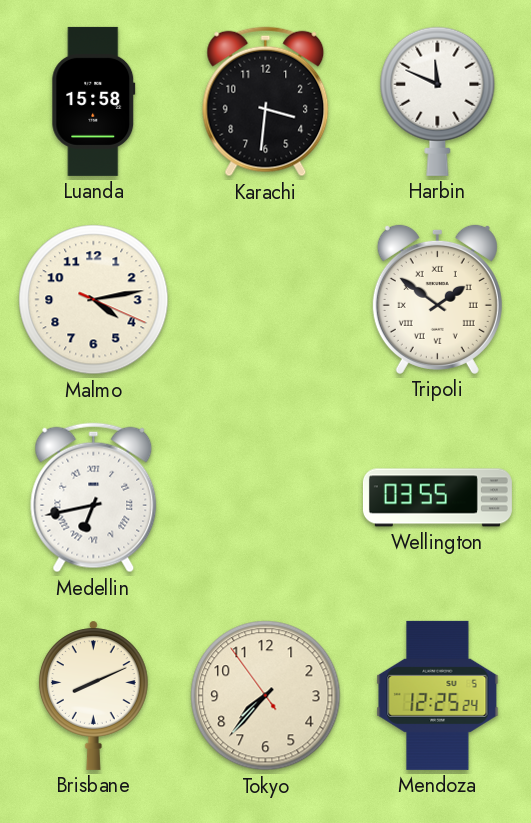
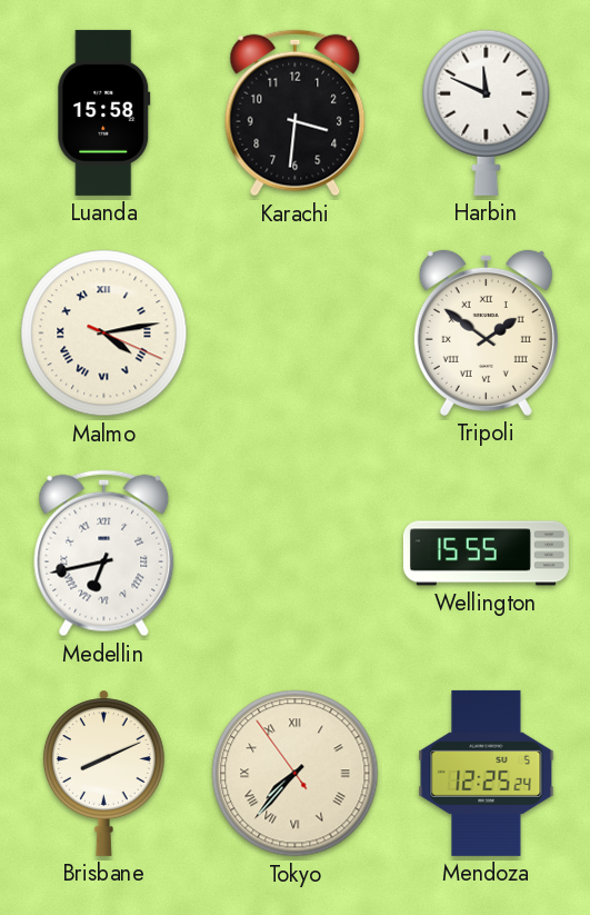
Malmo numerals: Arabic -> Roman
Wellington: 03:55 -> 15:55
Tokyo numerals: Arabic -> Roman
